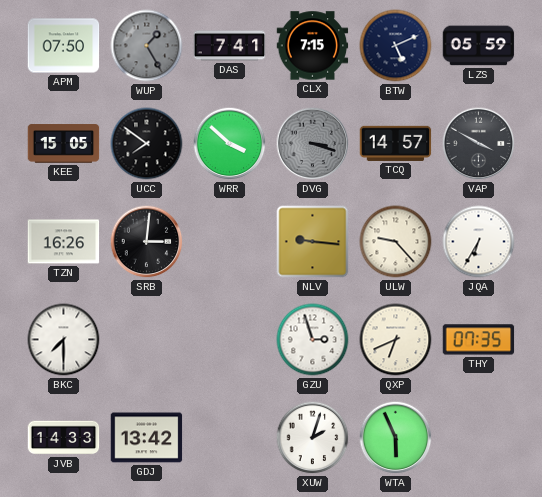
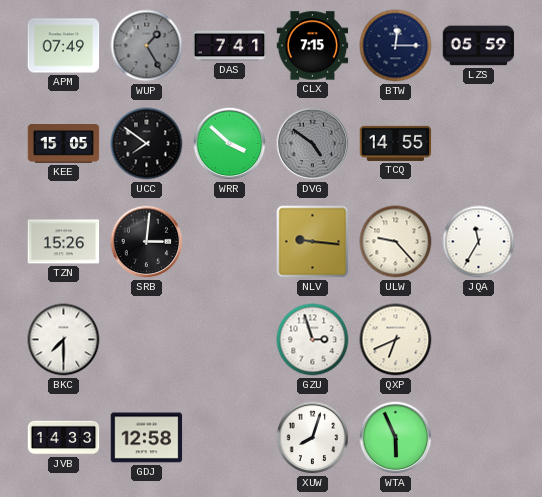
APM: 07:50 -> 07:49
BTW: 5:11 -> 12:15
DVG: 3:18 -> 4:51
TCQ: 14:57 -> 14:55
VAP: 3:50 -> none
TZN: 16:26 -> 15:26
JQA: 6:35 -> 11:35
THY: 07:35 -> none
GDJ: 13:42 -> 12:58
XUW: 2:03 -> 8:03
